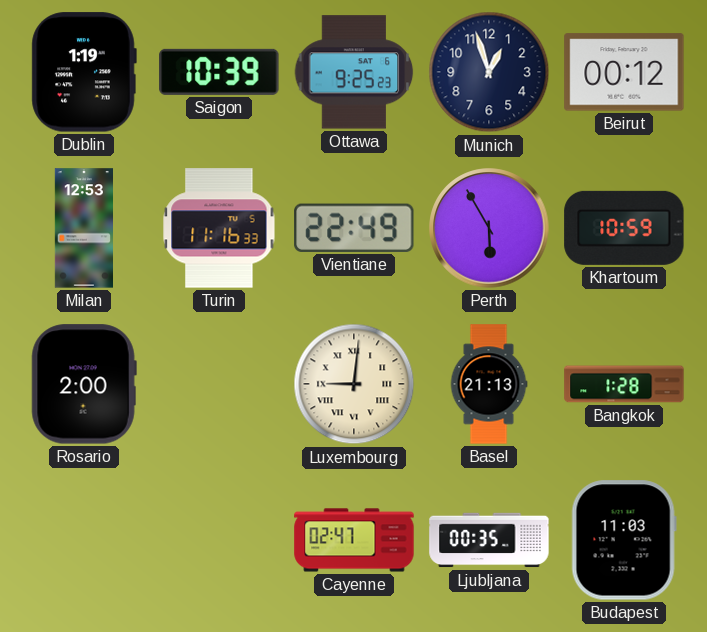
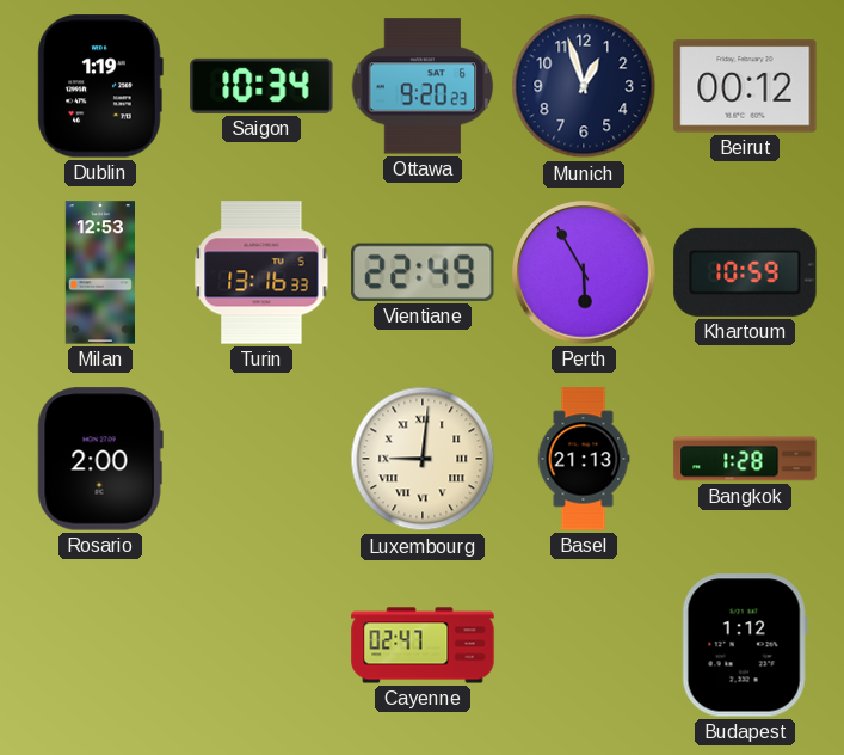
Saigon: 10:39 -> 10:34
Ottawa: 9:25 -> 9:20
Turin: 11:16 -> 13:16
Ljubljana: 00:35 -> none
Budapest: 11:03 -> 1:12
